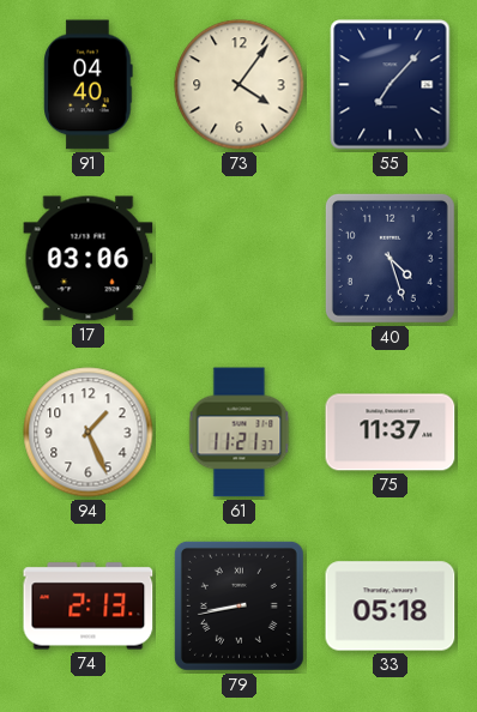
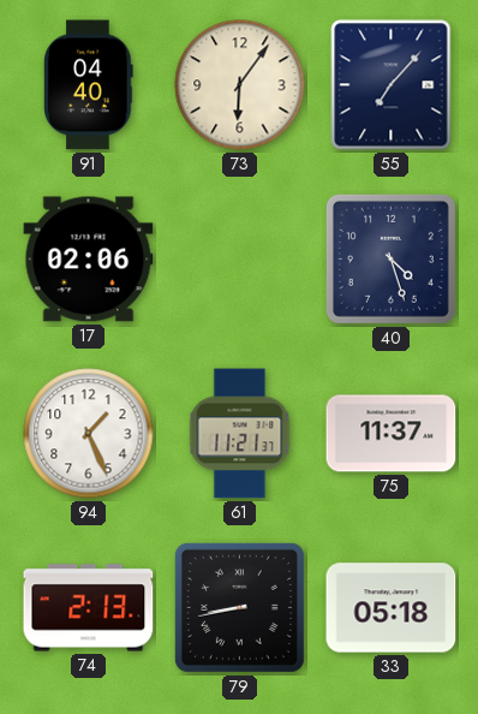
73: 4:06 -> 6:06
17: 03:06 -> 02:06
